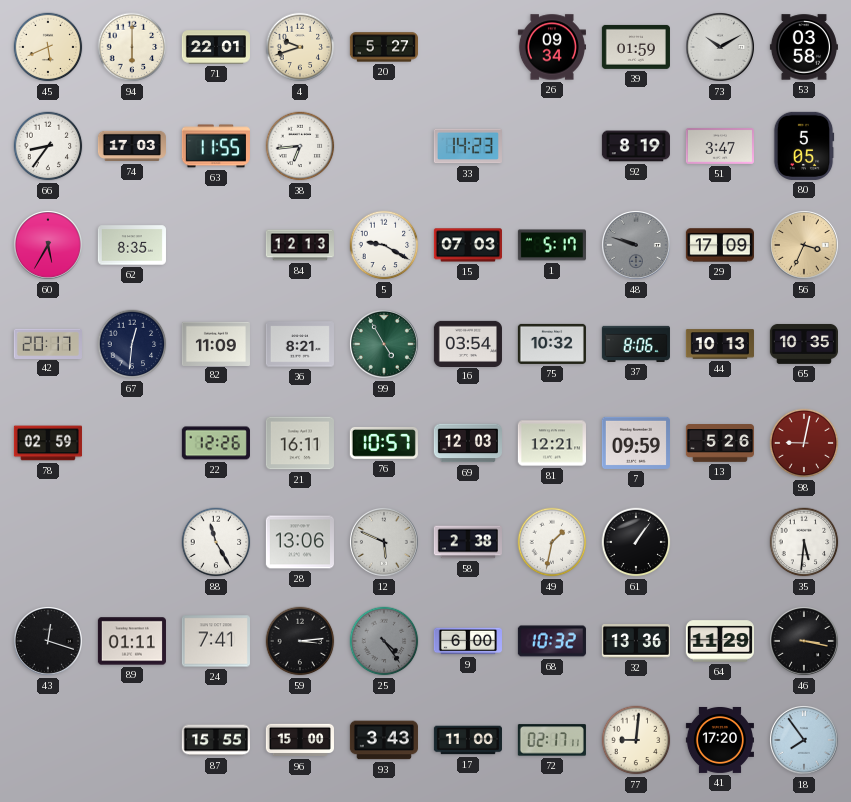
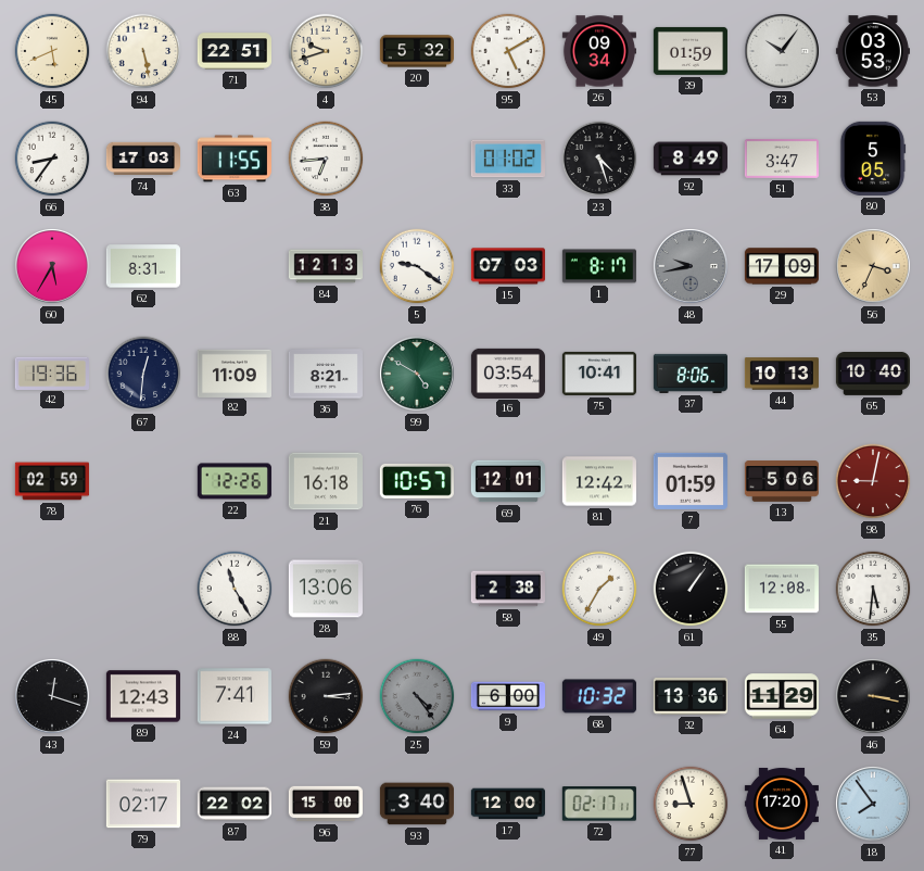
94: 6:00 -> 5:28
71: 22:01 -> 22:51
20: 5:27 -> 5:32
95: none -> 5:10
73: 10:10 -> 10:06
53: 03:58 -> 03:53
33: 14:23 -> 01:02
23: none -> 4:27
92: 8:19 -> 8:49
62: 8:35 -> 8:31
5: 9:20 -> 9:21
1: 5:17 -> 8:17
48: 9:48 -> 9:43
42: 20:17 -> 19:36
99: 4:55 -> 4:50
75: 10:32 -> 10:41
65: 10:35 -> 10:40
21: 16:11 -> 16:18
69: 12:03 -> 12:01
81: 12:21 -> 12:42
7: 09:59 -> 01:59
13: 5:26 -> 5:06
12: 5:49 -> none
49: 1:32 -> 1:35
55: none -> 12:08
89: 01:11 -> 12:43
79: none -> 02:17
87: 15:55 -> 22:02
93: 3:43 -> 3:40
17: 11:00 -> 12:00
77: 9:01 -> 8:57
